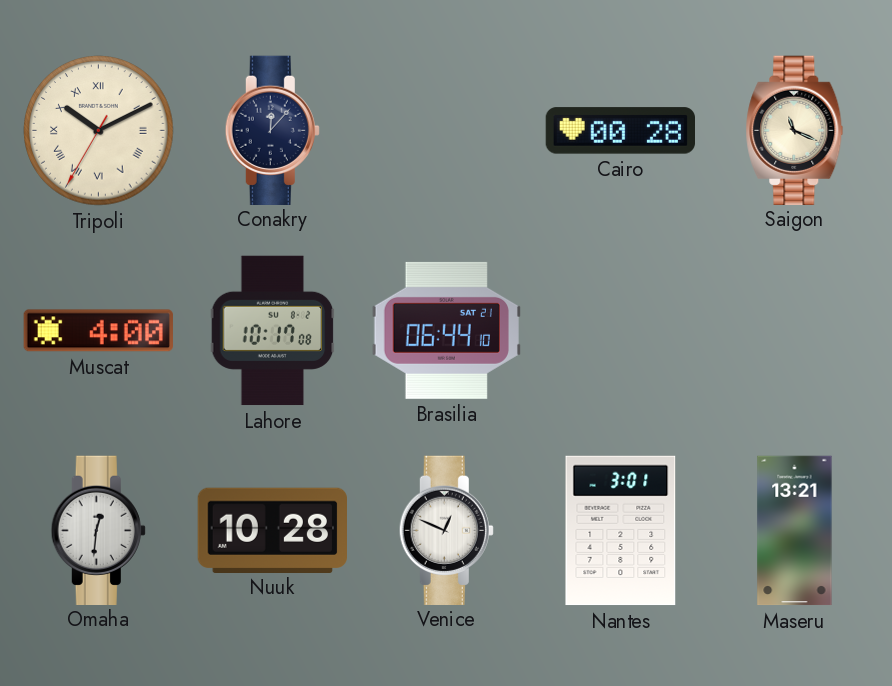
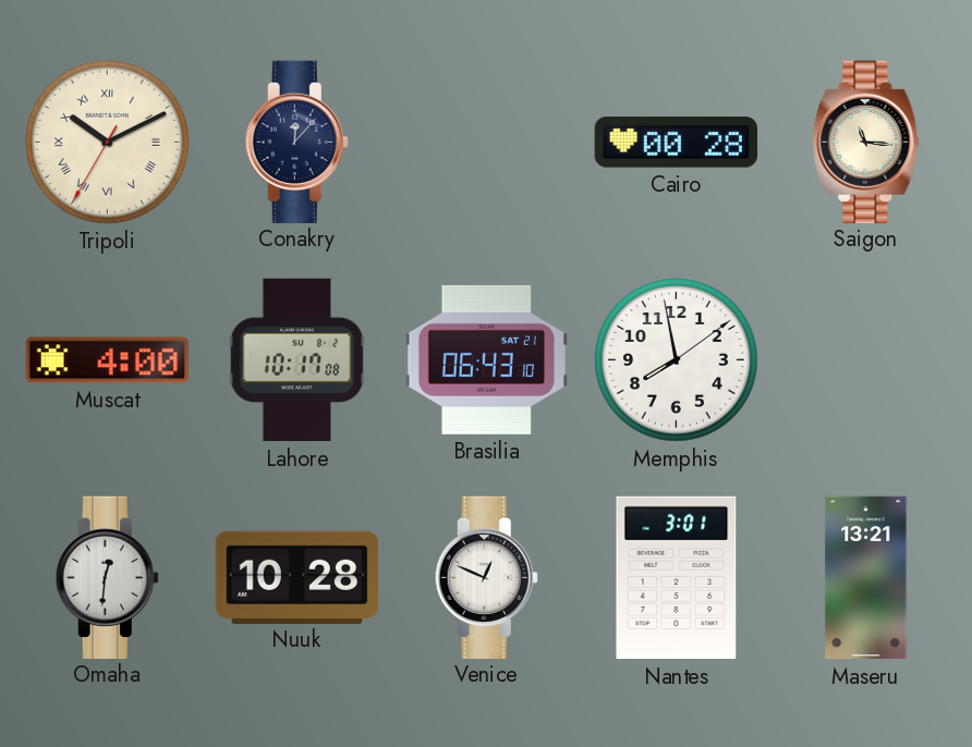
Saigon: 11:19 -> 11:16
Brasilia: 06:44 -> 06:43
Memphis: none -> 7:58
